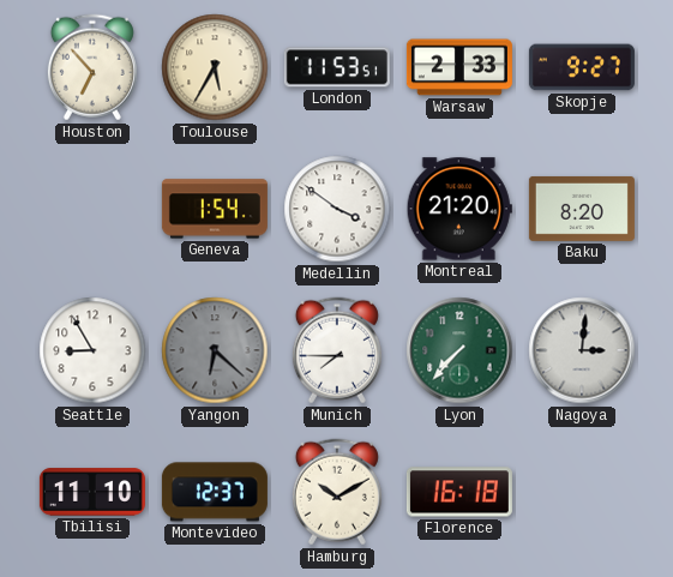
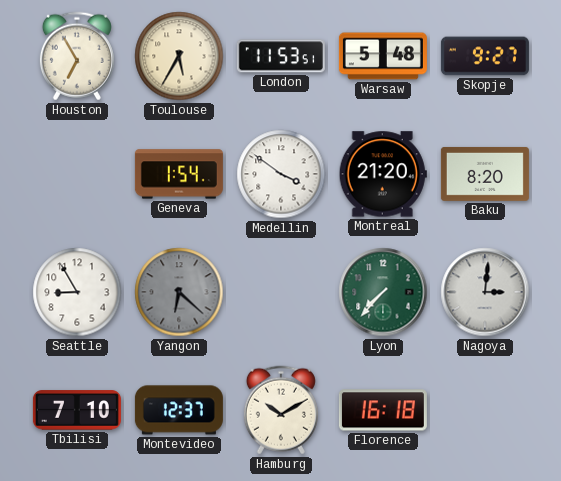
Houston: 6:53 -> 6:55
Warsaw: 2:33 -> 5:48
Munich: 7:45 -> none
Tbilisi: 11:10 -> 7:10
